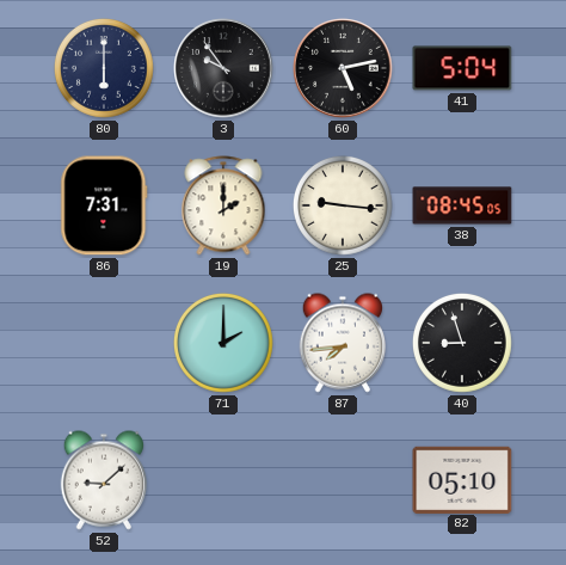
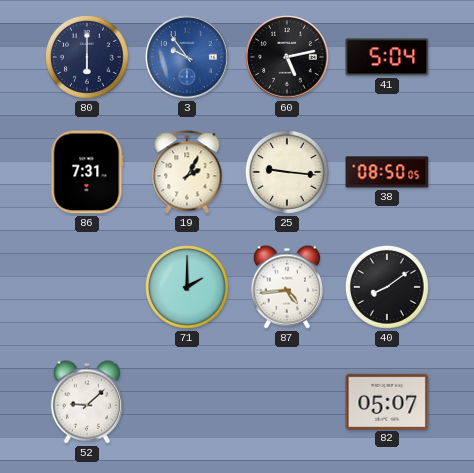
3 dial: black -> blue
19: 2:00 -> 2:05
38: 08:45 -> 08:50
87: 7:44 -> 4:44
40: 8:57 -> 8:09
82: 05:10 -> 05:07
